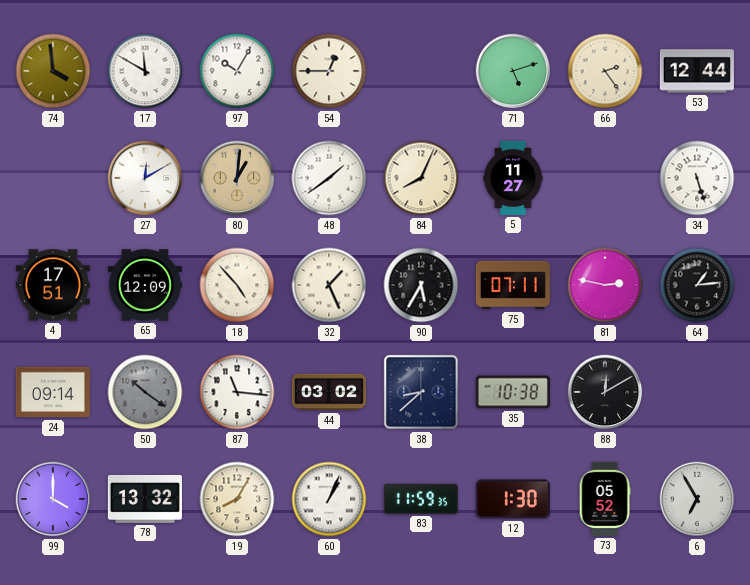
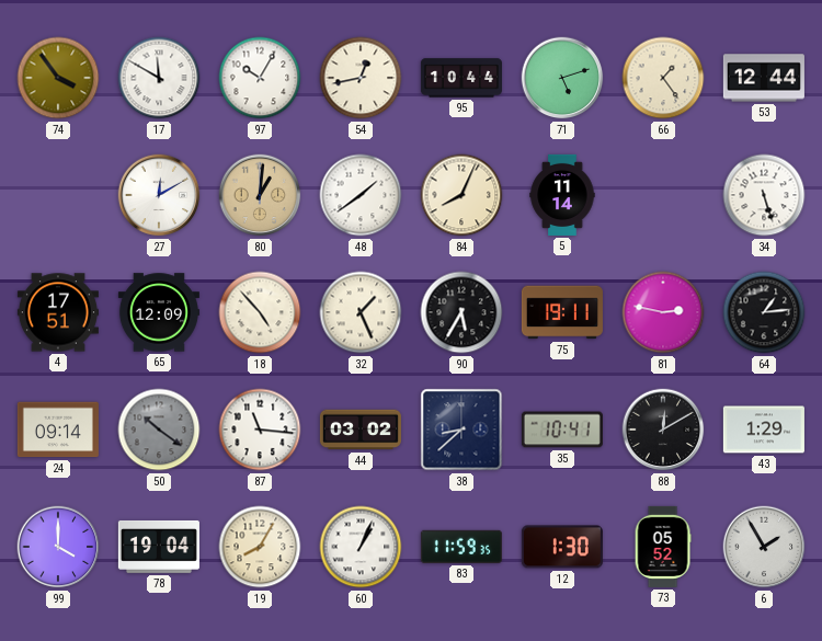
74: 3:59 -> 3:54
54: 12:45 -> 12:43
95: none -> 10:44
66: 2:24 -> 1:24
5: 11:27 -> 11:14
75: 07:11 -> 19:11
35: 10:38 -> 10:41
43: none -> 1:29
78: 13:32 -> 19:04
6: 6:55 -> 1:55
